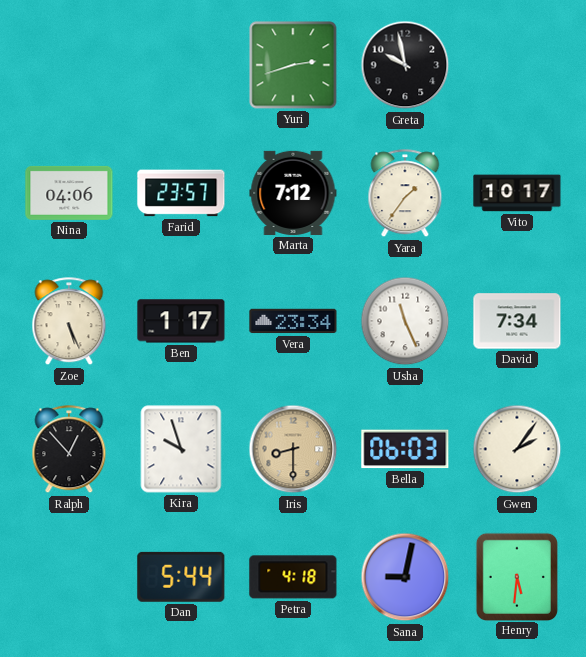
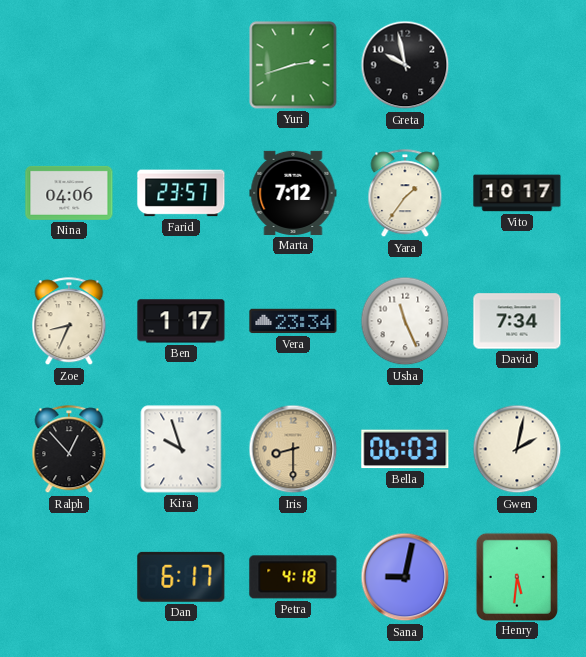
Zoe: 5:26 -> 8:34
Gwen: 2:06 -> 2:02
Dan: 5:44 -> 6:17
